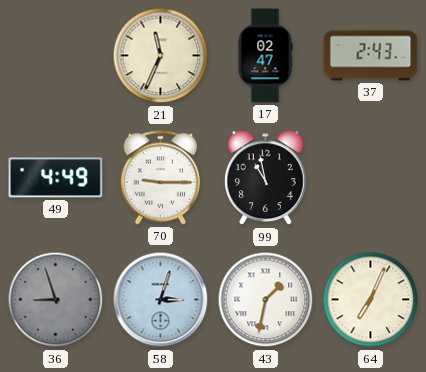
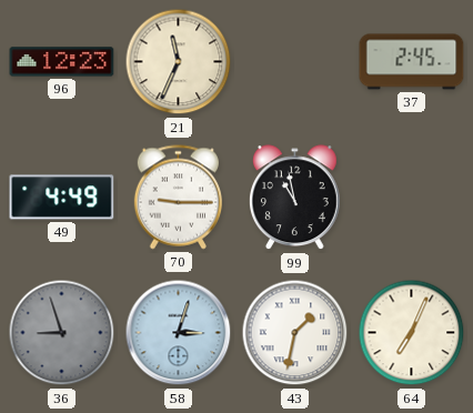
96: none -> 12:23
17: 02:47 -> none
37: 2:43 -> 2:45
